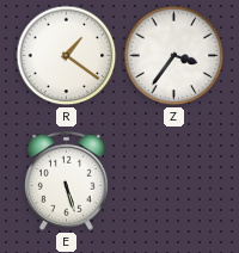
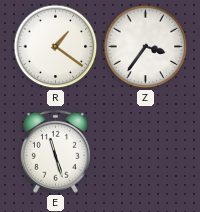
E: 5:27 -> 11:27
